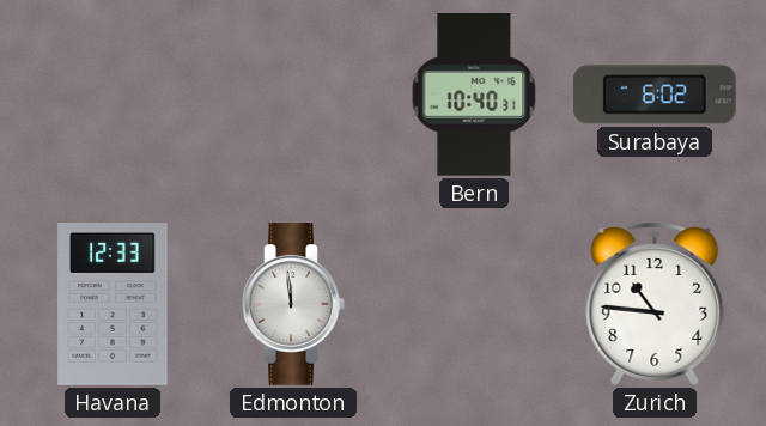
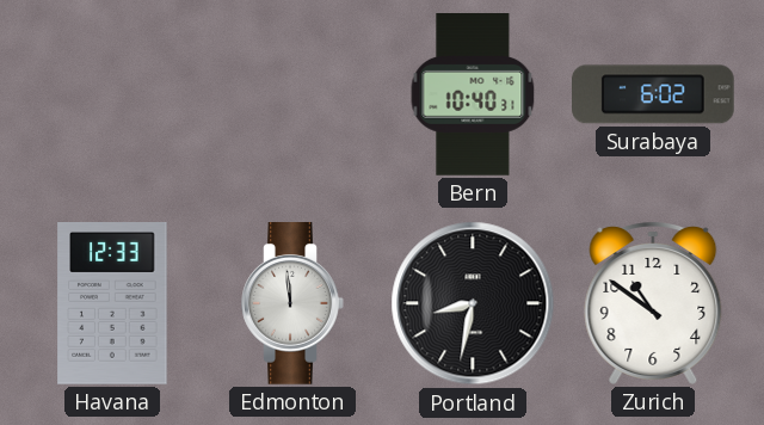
Portland: none -> 8:32
Zurich: 10:46 -> 10:51
